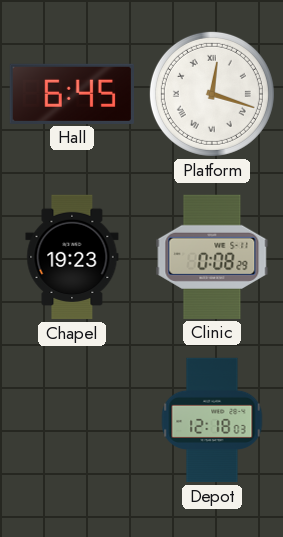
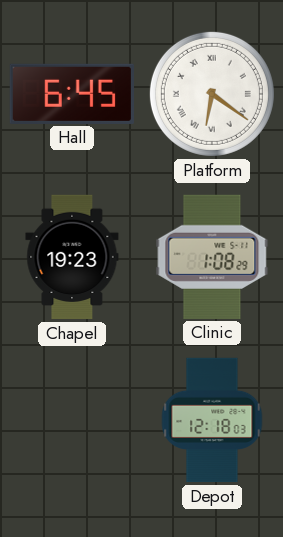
Platform: 12:18 -> 6:21
Clinic: 0:08 -> 1:08
